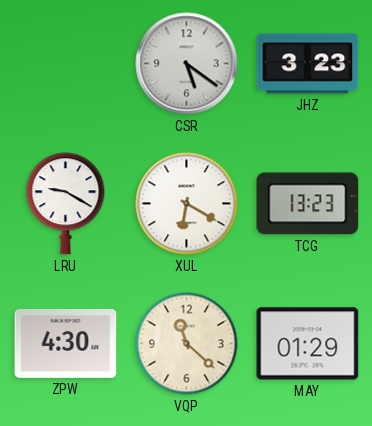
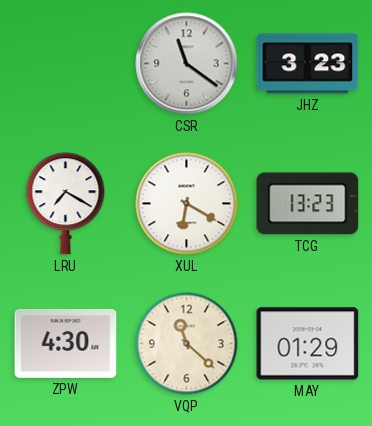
CSR: 5:21 -> 11:21
LRU: 9:20 -> 7:20
